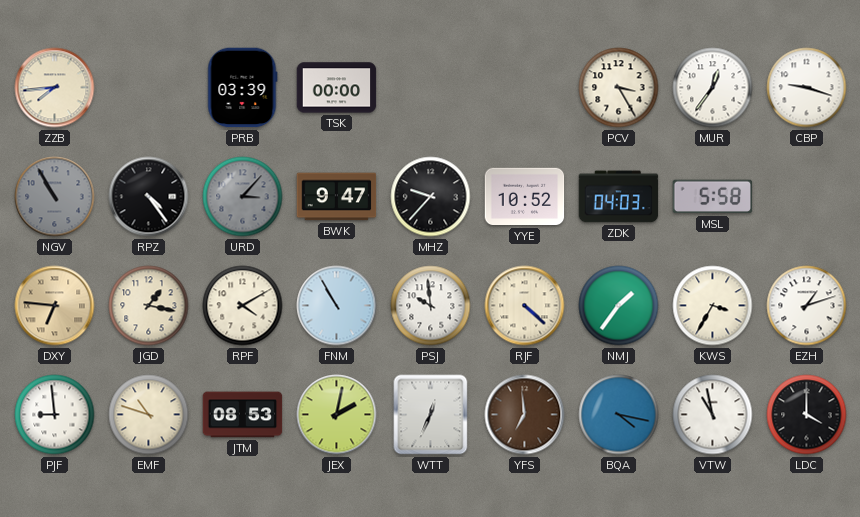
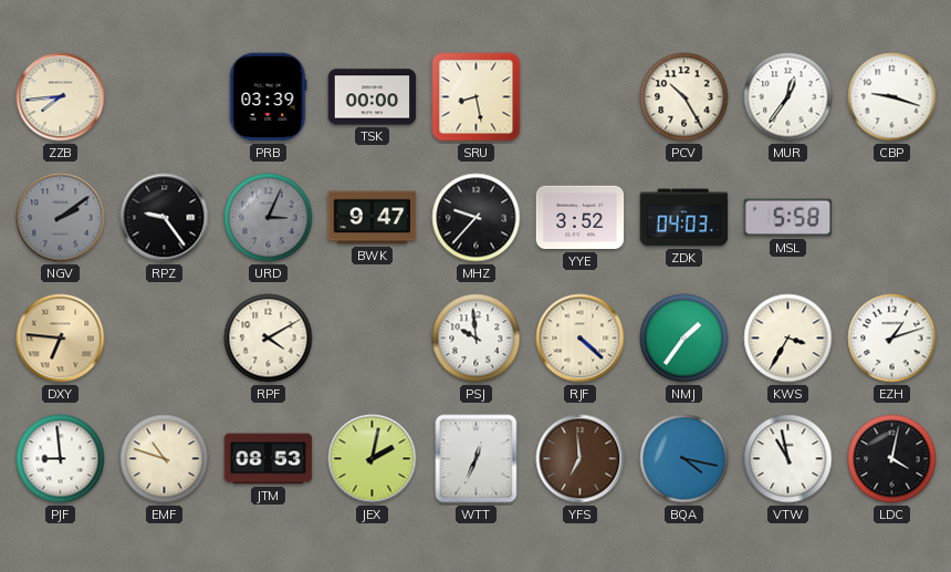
SRU: none -> 8:28
PCV: 3:25 -> 10:25
NGV: 10:55 -> 2:09
RPZ: 4:24 -> 9:24
URD: 3:07 -> 3:04
YYE: 10:52 -> 3:52
JGD: 1:17 -> none
FNM: 10:55 -> none
LDC: 4:00 -> 4:02
